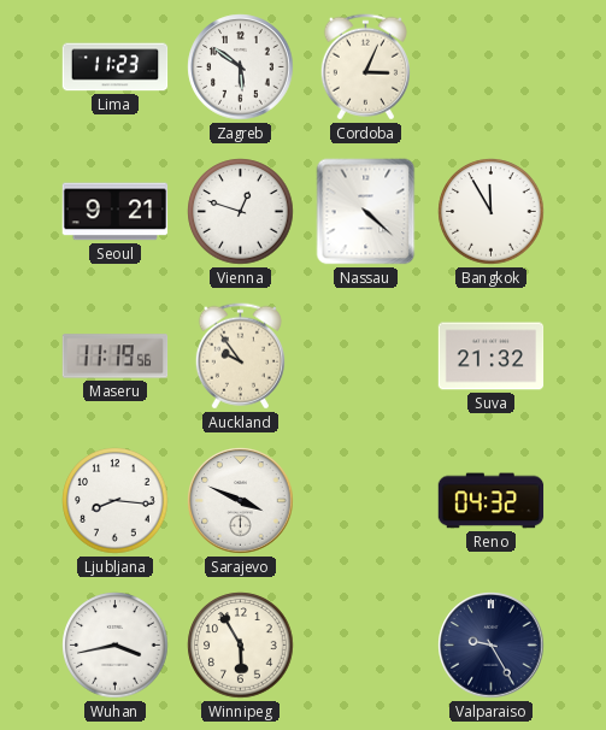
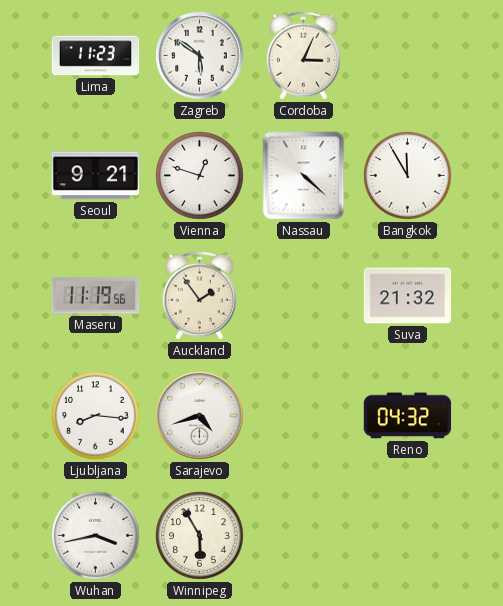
Auckland: 9:54 -> 1:54
Sarajevo: 3:49 -> 4:42
Valparaiso: 9:25 -> none
